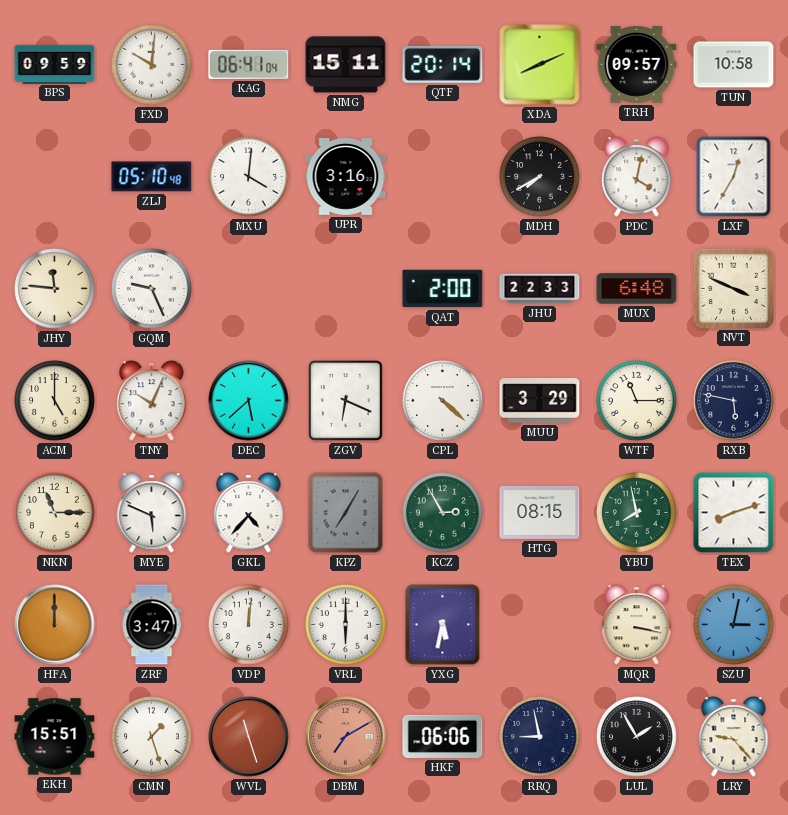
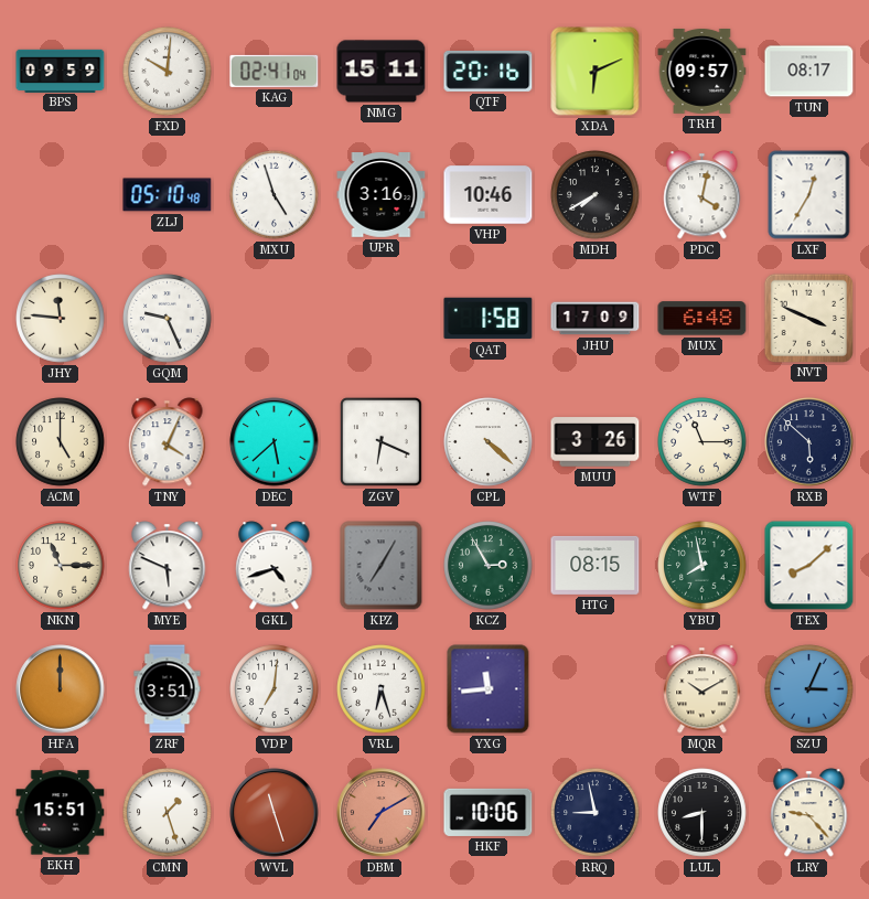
KAG: 06:41 -> 02:41
QTF: 20:14 -> 20:16
XDA: 8:11 -> 6:11
TUN: 10:58 -> 08:17
MXU: 4:01 -> 4:57
VHP: none -> 10:46
QAT: 2:00 -> 1:58
JHU: 22:33 -> 17:09
TNY: 10:04 -> 4:04
MUU: 3:29 -> 3:26
RXB: 5:47 -> 5:52
GKL: 4:37 -> 4:42
TEX: 8:12 -> 8:08
ZRF: 3:47 -> 3:51
VDP: 12:01 -> 7:01
VRL: 6:00 -> 6:27
YXG: 5:32 -> 11:44
MQR: 3:17 -> 10:10
SZU: 3:02 -> 3:04
HKF: 06:06 -> 10:06
LUL: 1:55 -> 8:30
